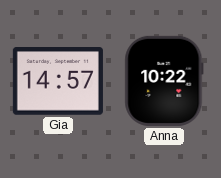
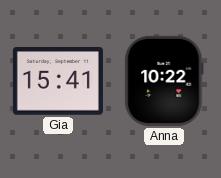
Gia: 14:57 -> 15:41
